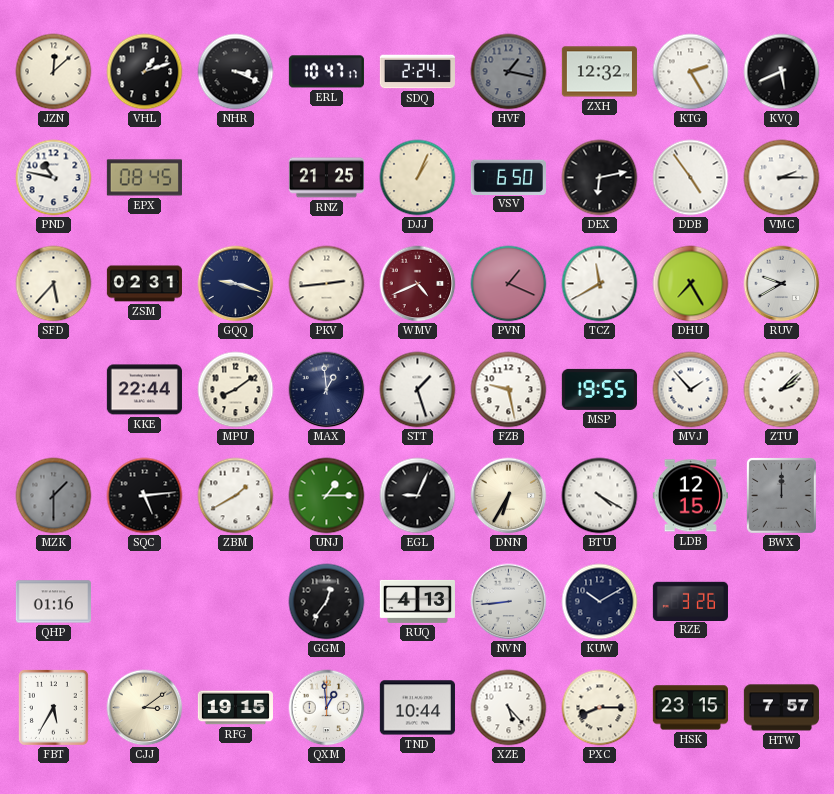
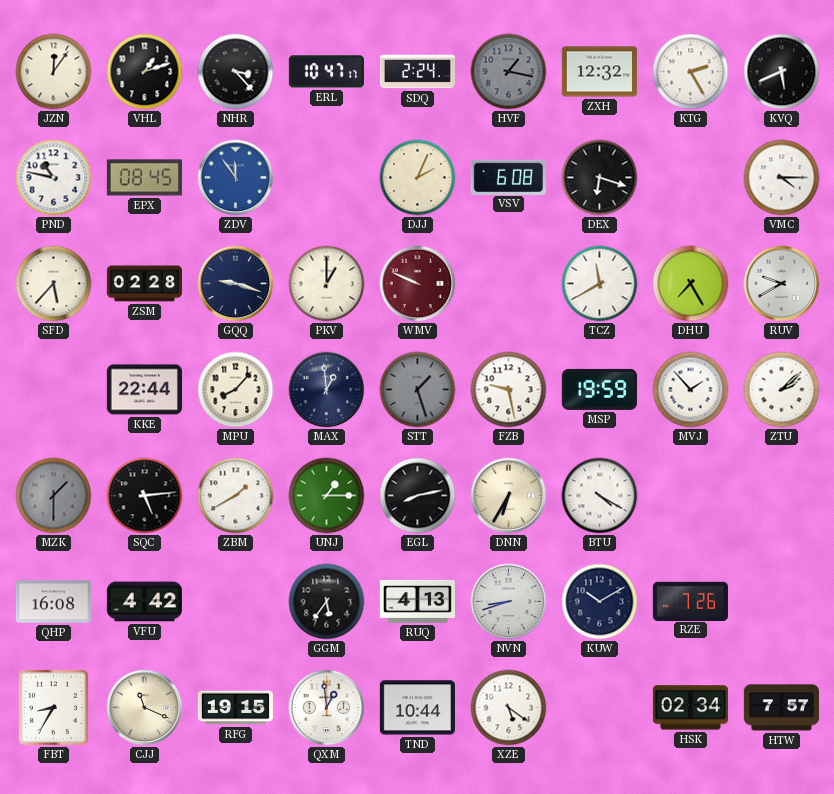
JZN: 12:08 -> 12:06
NHR: 3:19 -> 3:23
ZDV: none -> 11:54
RNZ: 21:25 -> none
DJJ: 1:04 -> 2:04
VSV: 6:50 -> 6:08
DEX: 6:13 -> 6:18
DDB: 4:54 -> none
VMC: 2:15 -> 4:15
ZSM: 02:31 -> 02:28
PKV: 2:44 -> 1:00
WMV: 4:41 -> 9:49
PVN: 1:19 -> none
MPU: 8:09 -> 8:07
STT dial: white -> grey
MSP: 19:55 -> 19:59
EGL: 9:04 -> 8:13
LDB: 12:15 -> none
BWX: 12:00 -> none
QHP: 01:16 -> 16:08
VFU: none -> 4:42
GGM: 12:36 -> 5:36
NVN: 8:44 -> 8:42
RZE: 3:26 -> 7:26
FBT: 5:35 -> 8:35
CJJ: 3:09 -> 11:19
XZE: 5:23 -> 5:21
PXC: 8:15 -> none
HSK: 23:15 -> 02:34
